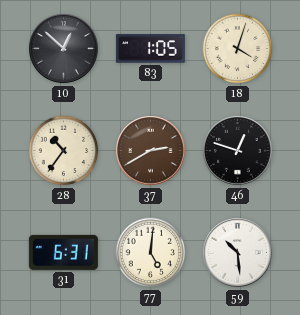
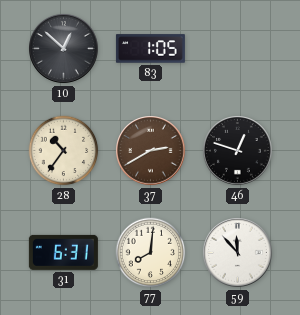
18: 4:03 -> none
77: 5:01 -> 8:01
59: 10:29 -> 11:53
